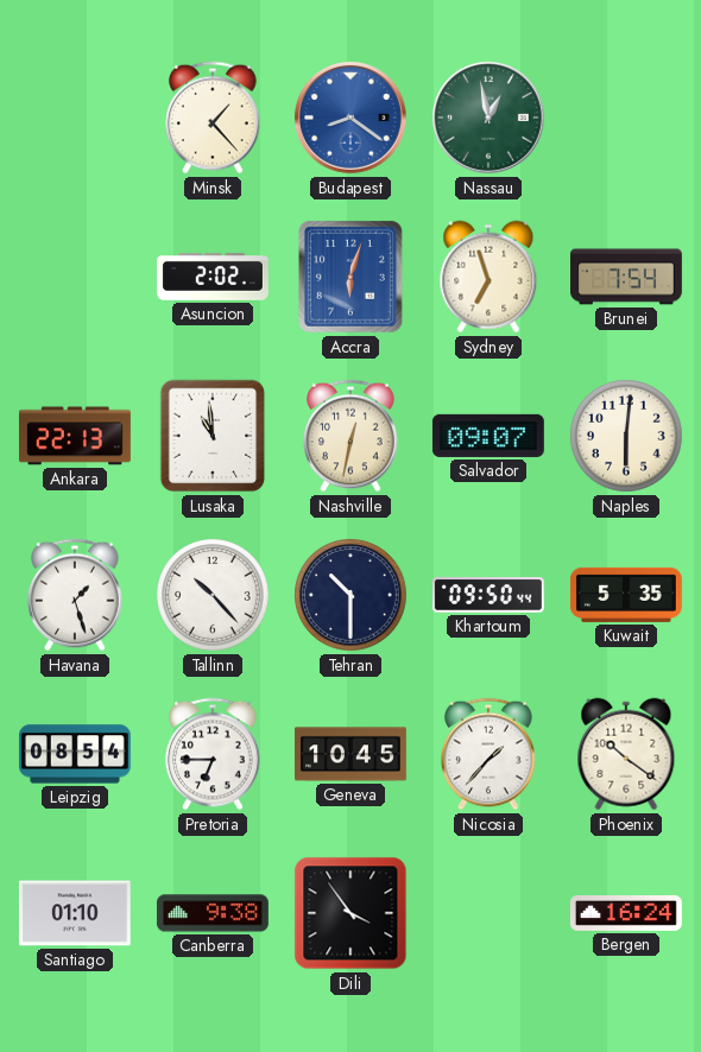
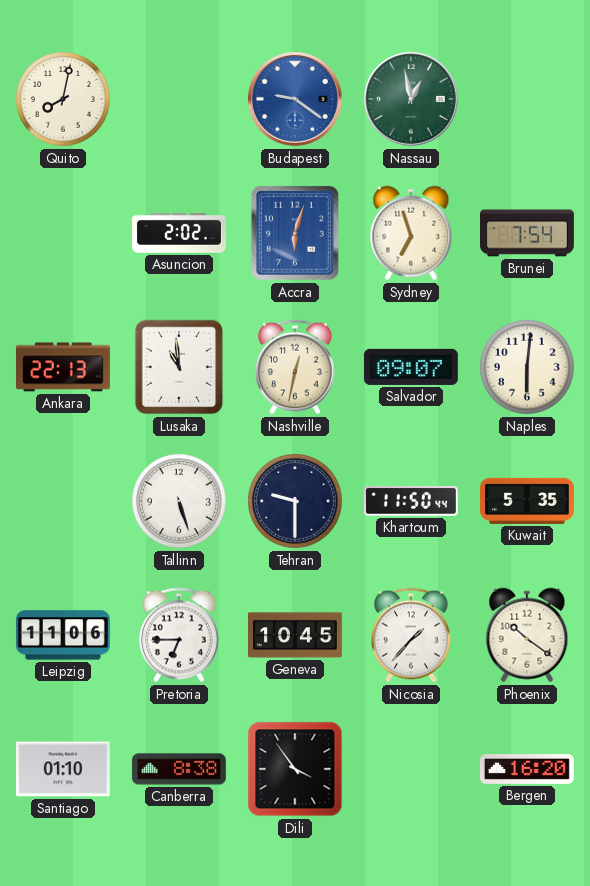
Quito: none -> 8:02
Minsk: 1:23 -> none
Budapest: 8:21 -> 9:21
Havana: 1:27 -> none
Tallinn: 10:23 -> 5:27
Tehran: 10:30 -> 9:30
Khartoum: 09:50 -> 11:50
Leipzig: 08:54 -> 11:06
Canberra: 9:38 -> 8:38
Bergen: 16:24 -> 16:20
